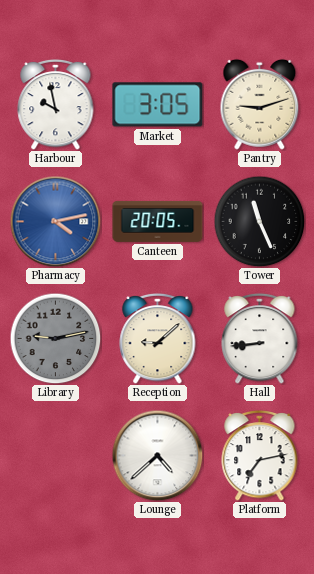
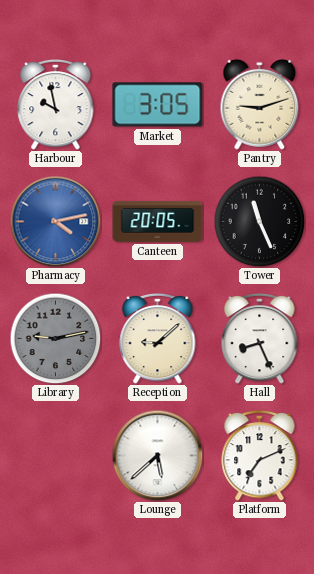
Hall: 8:44 -> 8:26
Lounge: 4:38 -> 5:38
Platform: 7:13 -> 7:11
